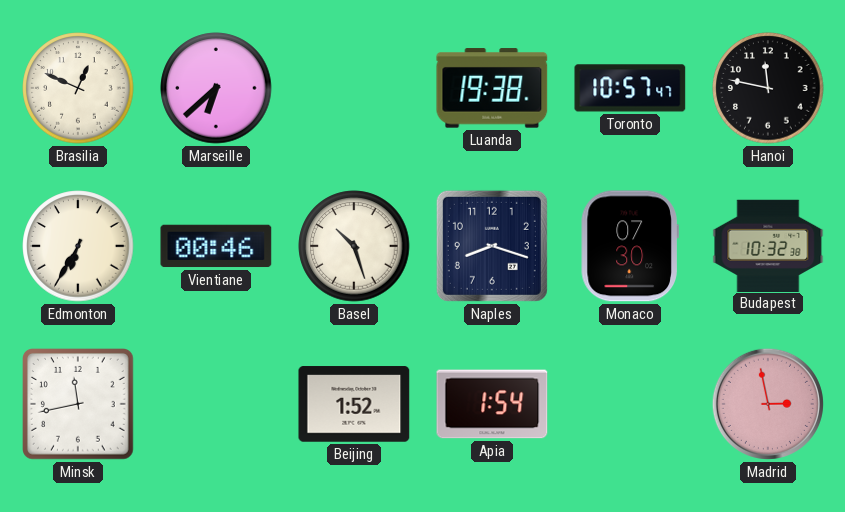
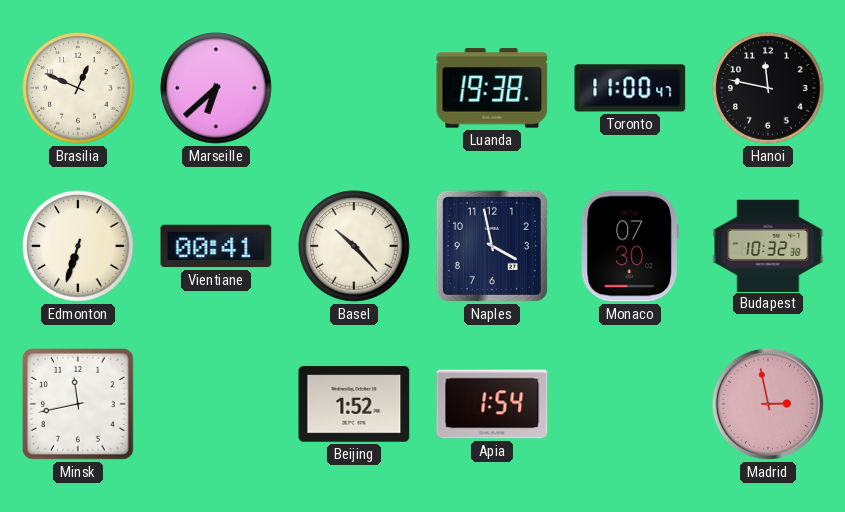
Toronto: 10:57 -> 11:00
Edmonton: 6:35 -> 6:33
Vientiane: 00:46 -> 00:41
Basel: 10:27 -> 10:23
Naples: 8:18 -> 3:58
